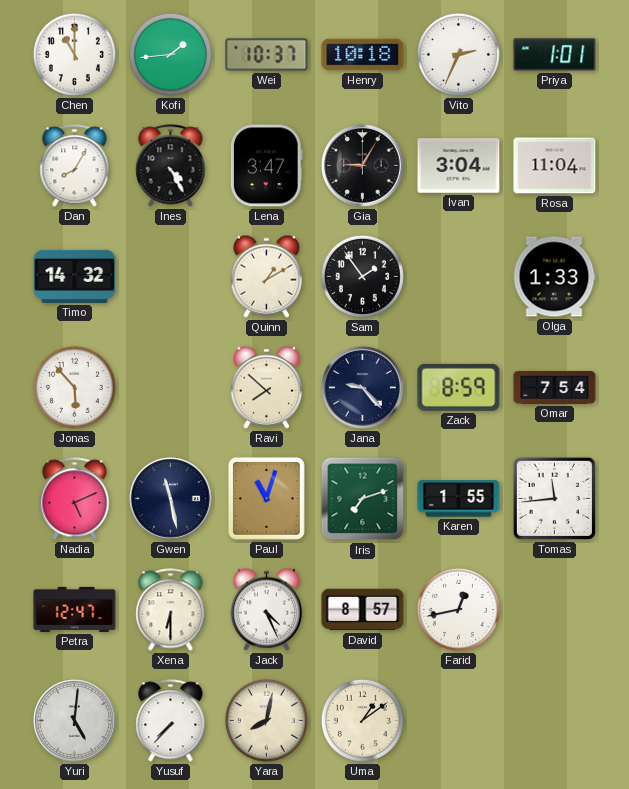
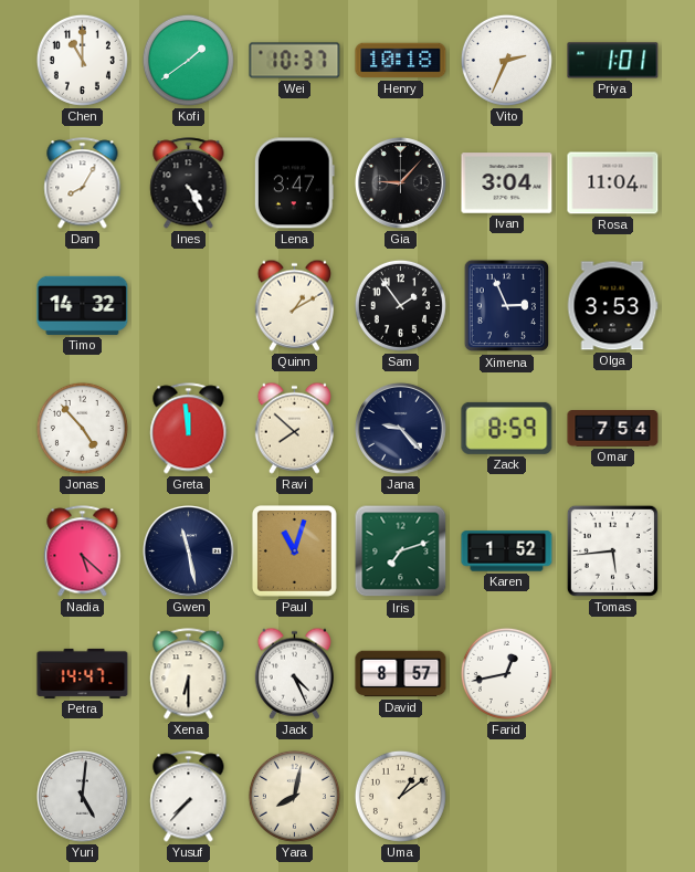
Kofi: 1:44 -> 1:39
Gia: 9:05 -> 9:07
Ximena: none -> 2:56
Olga: 1:33 -> 3:53
Jonas: 5:53 -> 4:53
Greta: none -> 11:59
Nadia: 5:11 -> 5:22
Karen: 1:55 -> 1:52
Tomas: 11:44 -> 5:44
Petra: 12:47 -> 14:47
